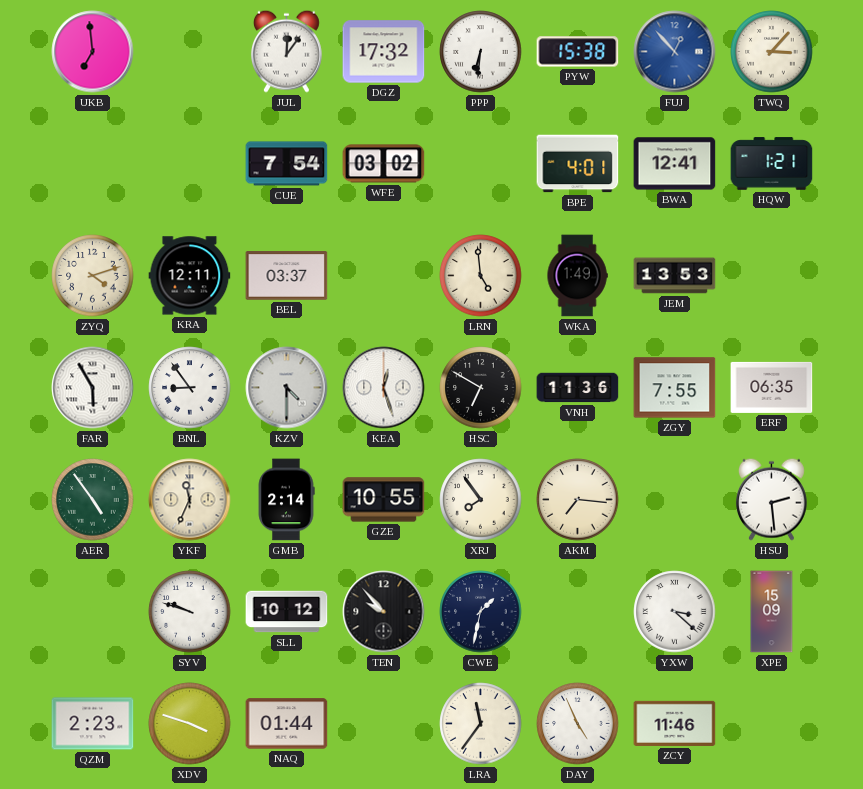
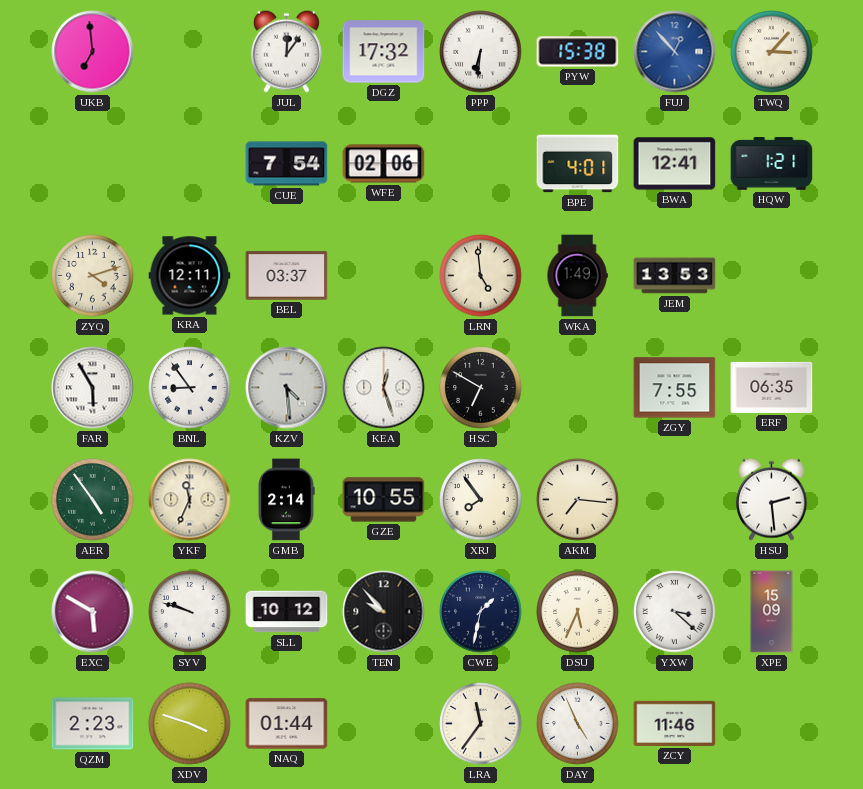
WFE: 03:02 -> 02:06
KZV: 4:30 -> 4:29
VNH: 11:36 -> none
EXC: none -> 5:50
DSU: none -> 5:34
